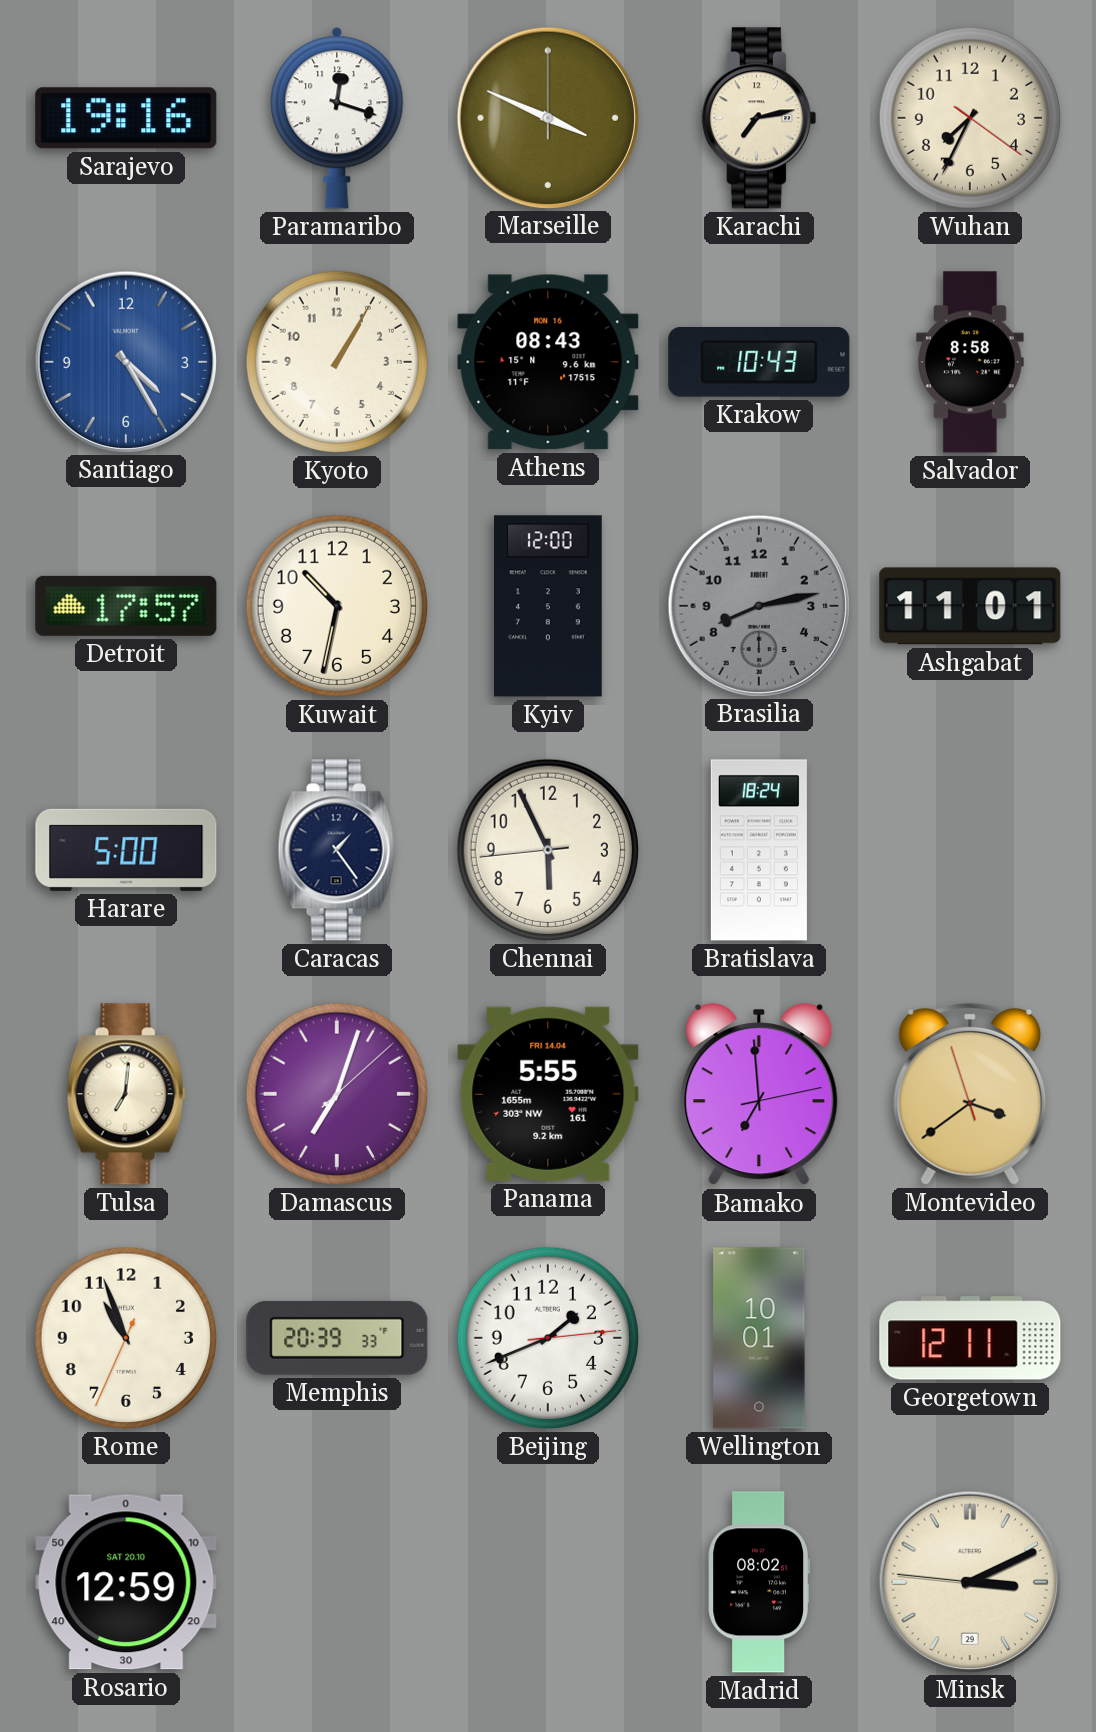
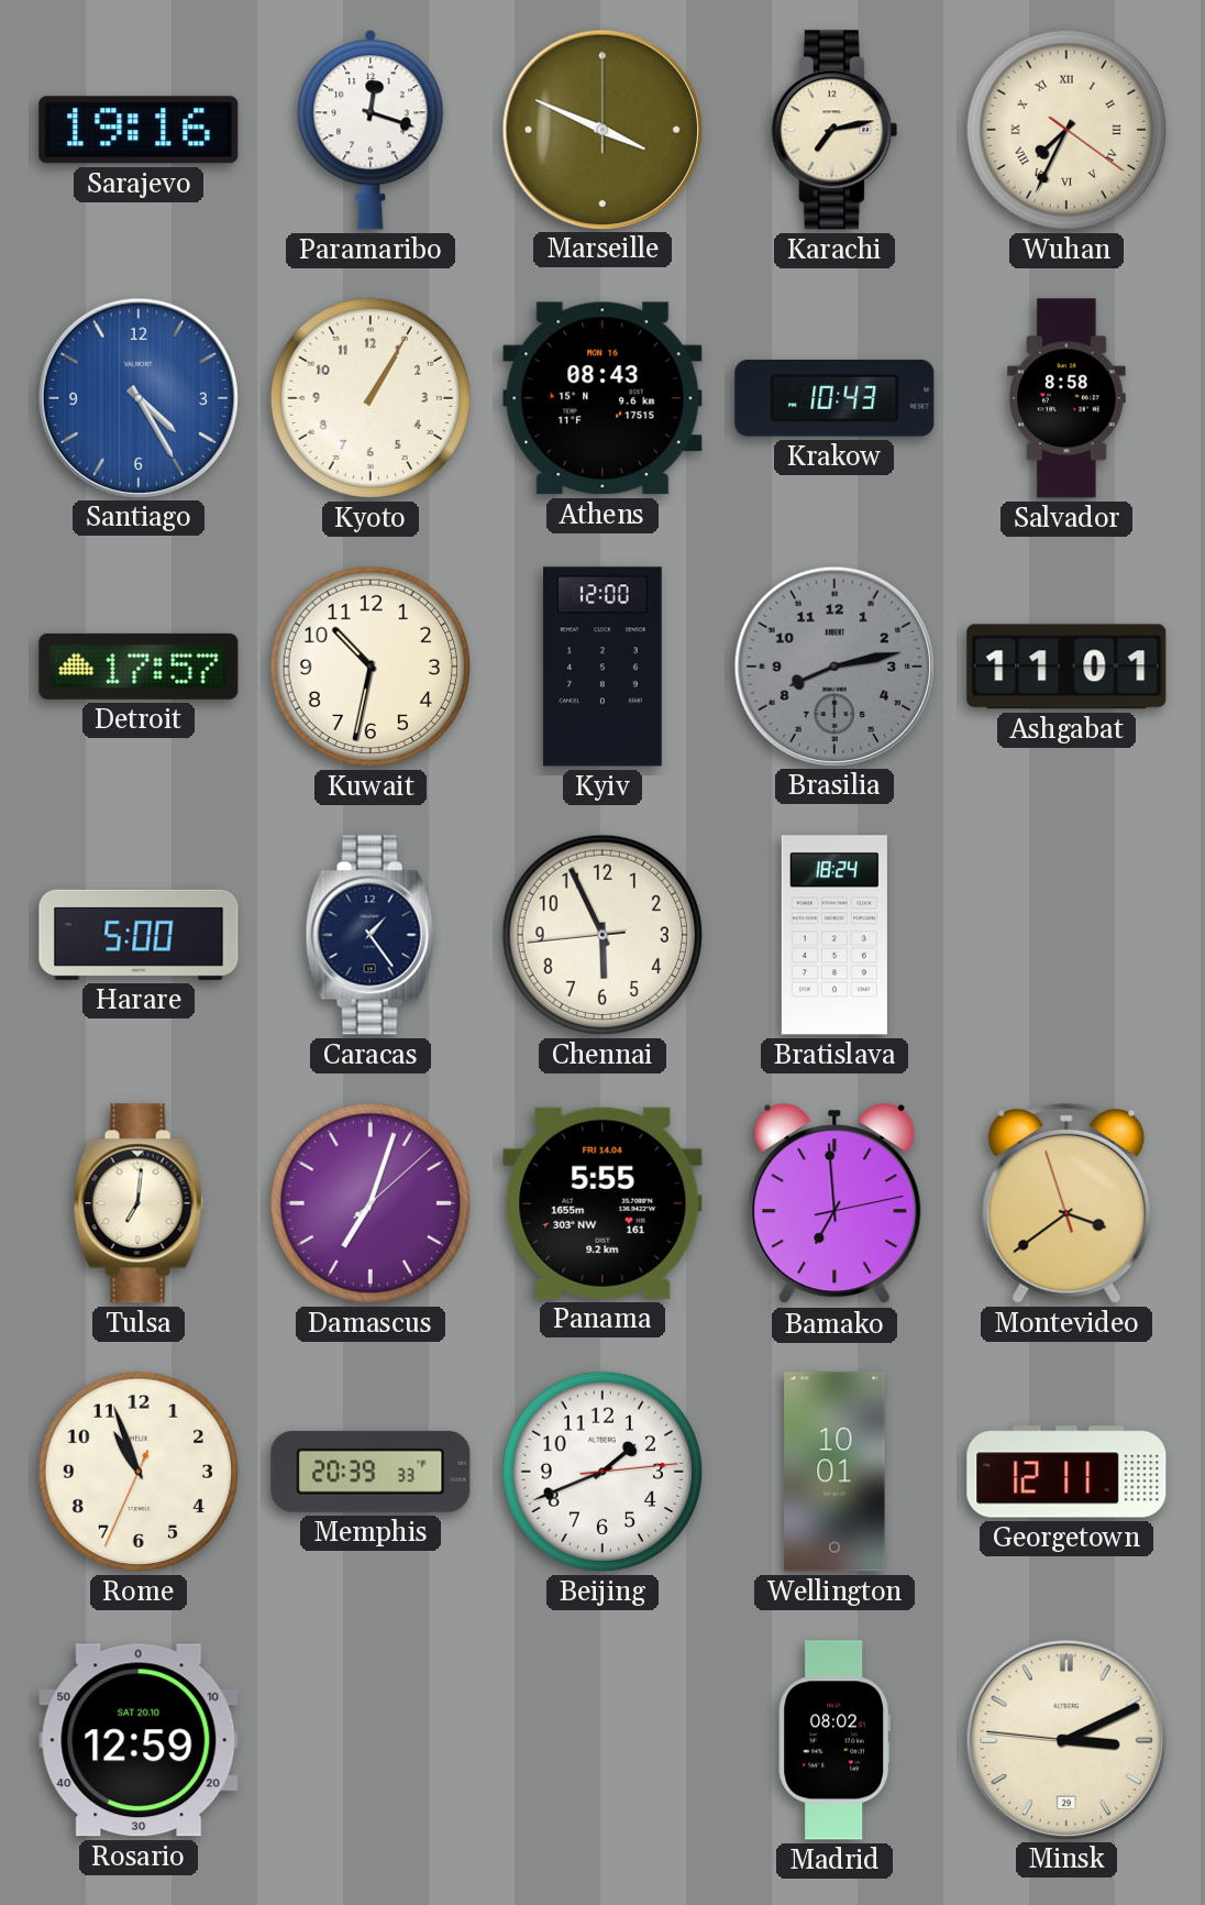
Wuhan numerals: Arabic -> Roman
